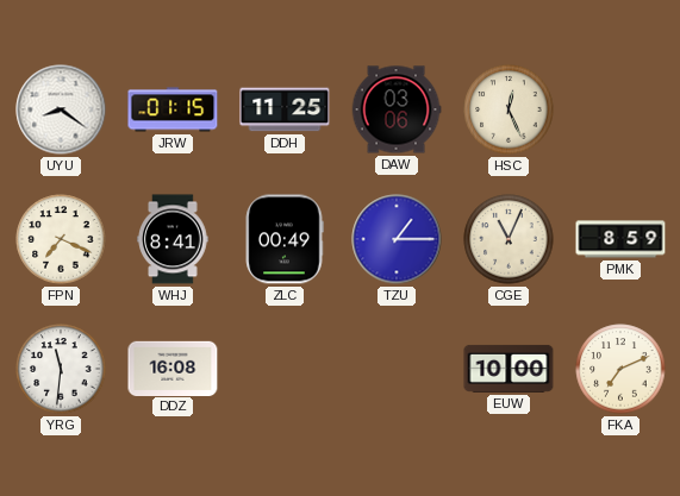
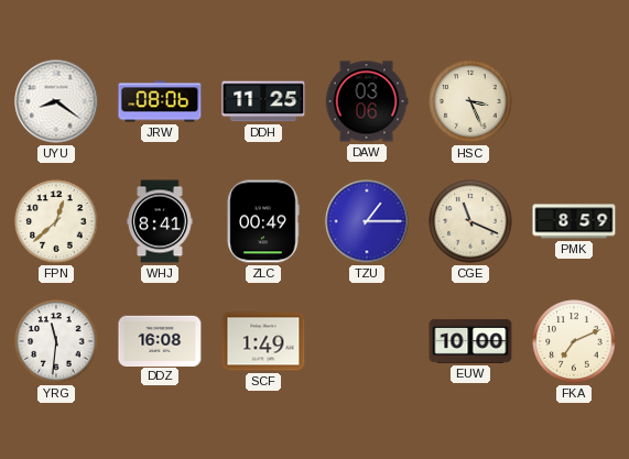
JRW: 01:15 -> 08:06
HSC: 12:26 -> 3:26
FPN: 7:19 -> 12:38
CGE: 11:04 -> 11:19
SCF: none -> 1:49
